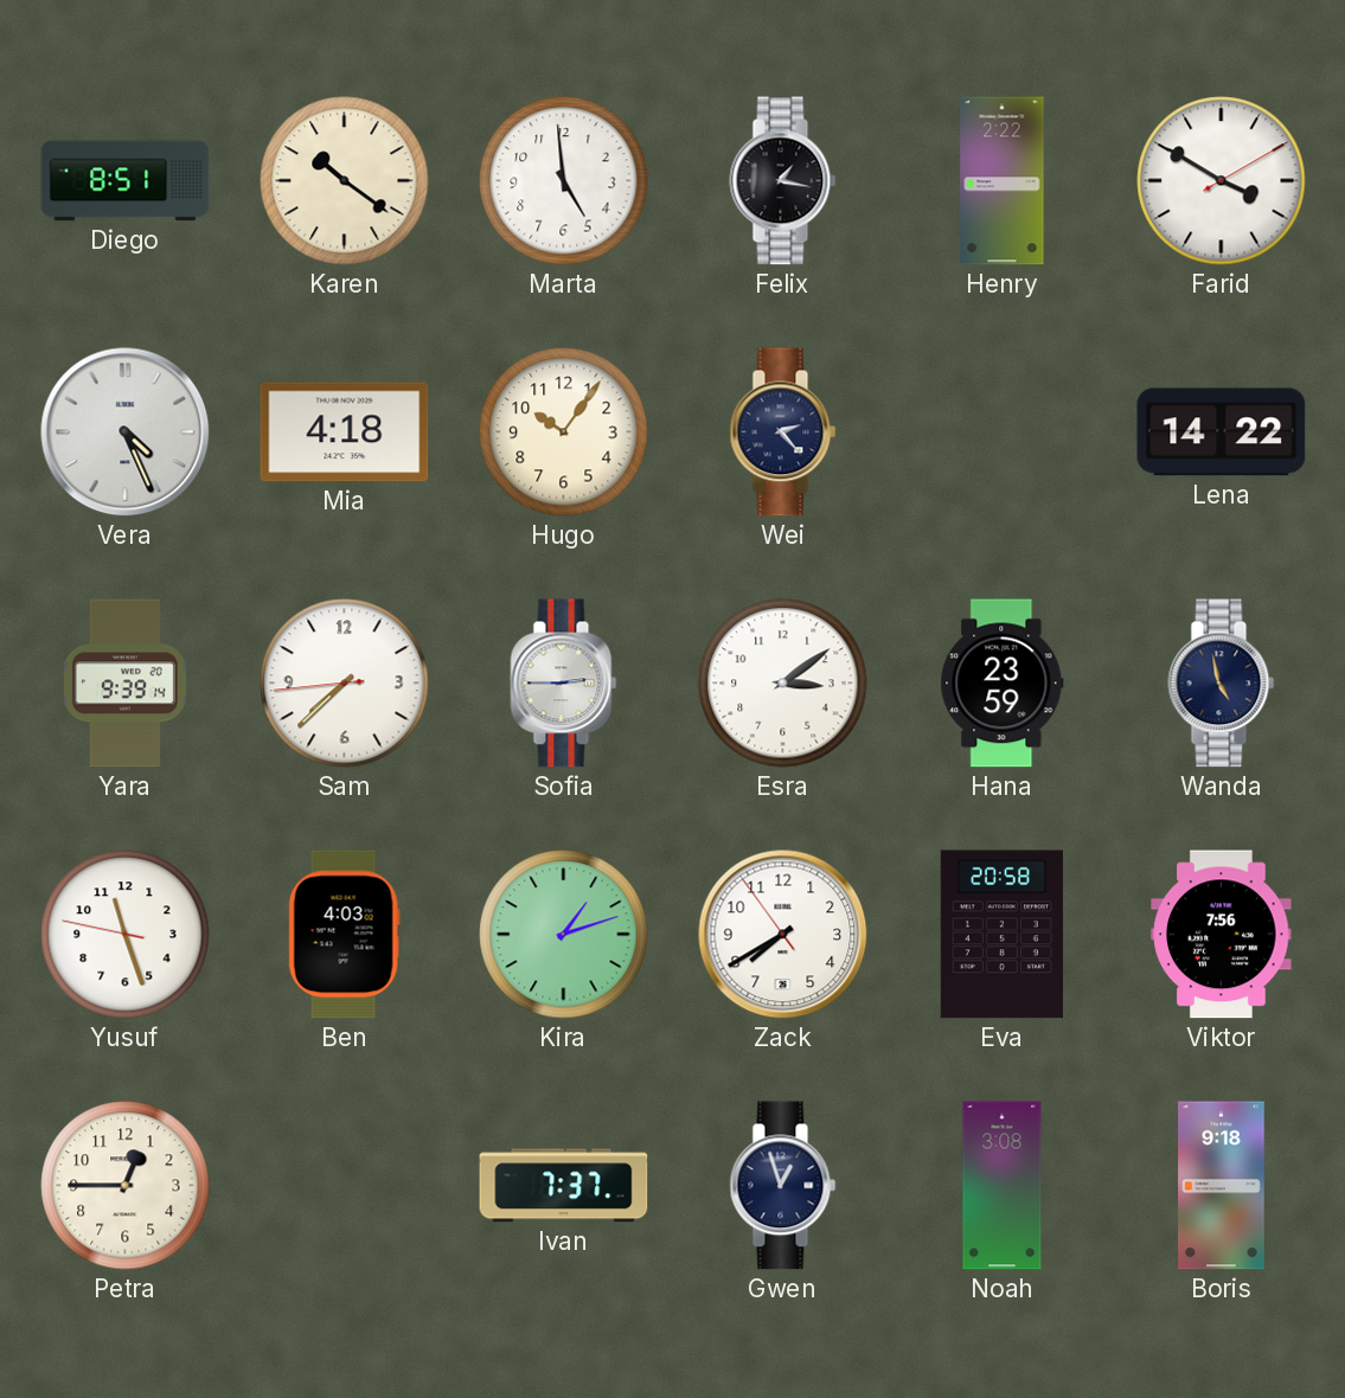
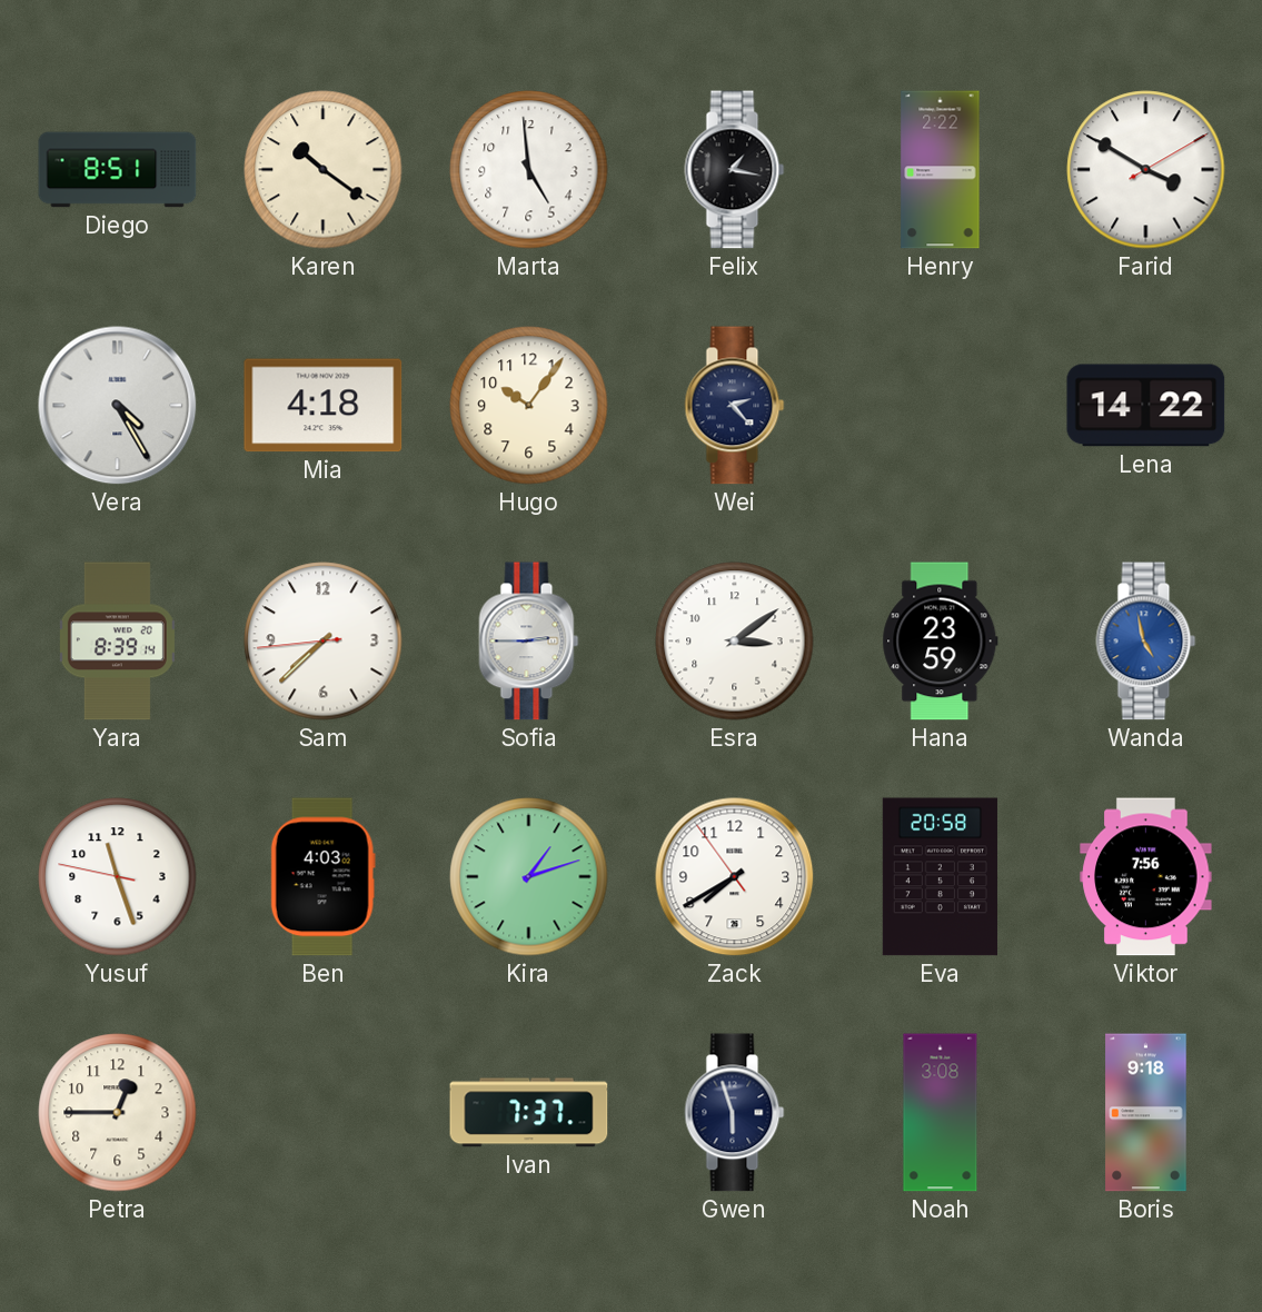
Vera: 4:26 -> 4:25
Yara: 9:39 -> 8:39
Wanda dial: navy -> blue
Gwen: 12:57 -> 5:57
